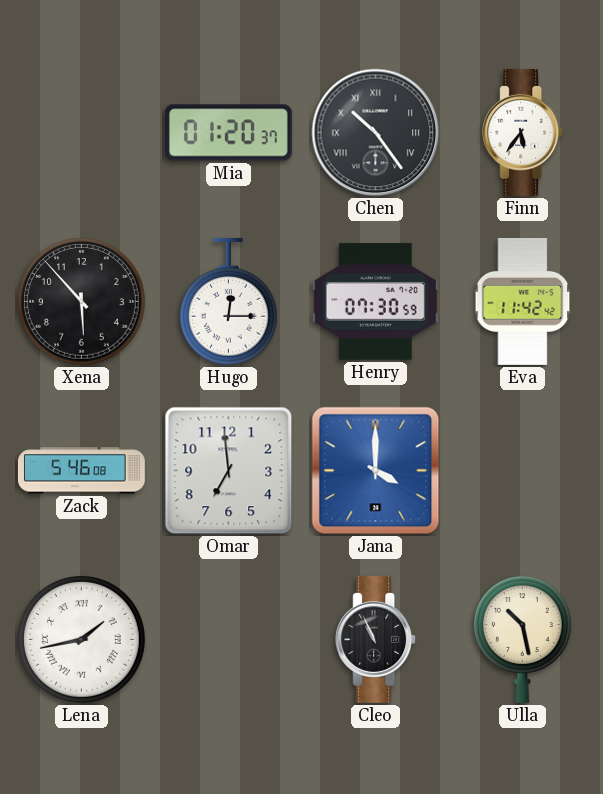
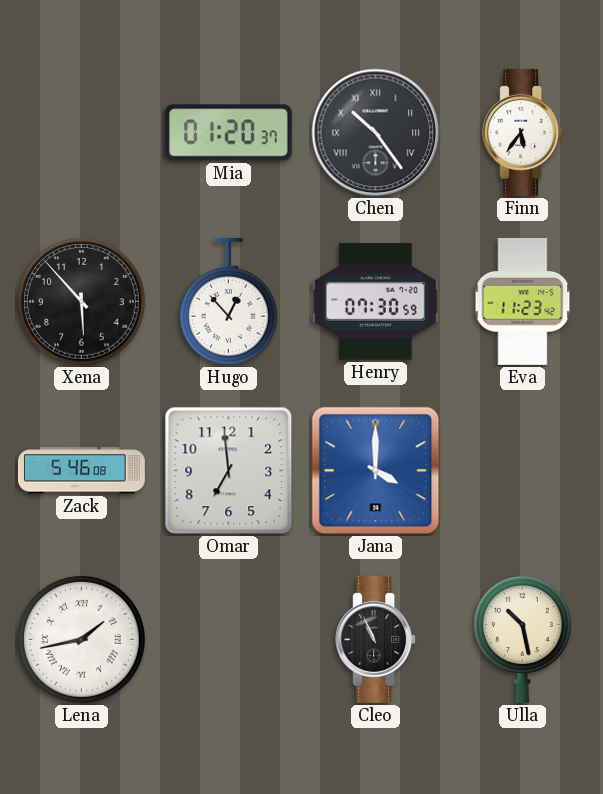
Hugo: 12:15 -> 12:53
Eva: 11:42 -> 11:23
